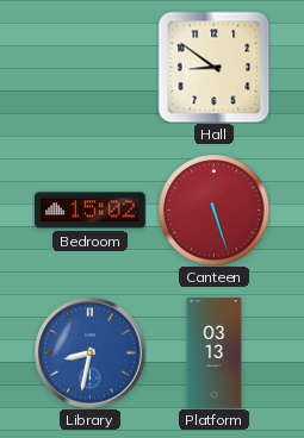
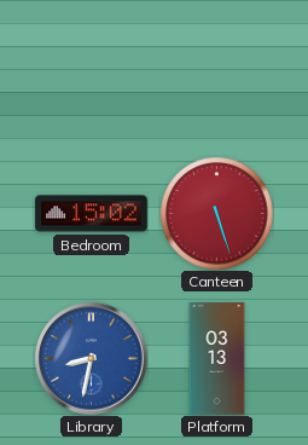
Hall: 8:51 -> none
